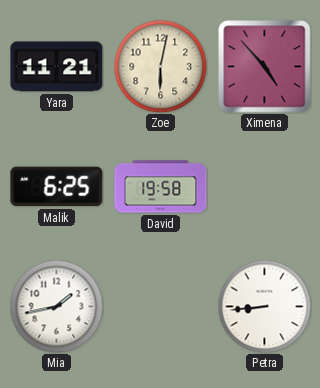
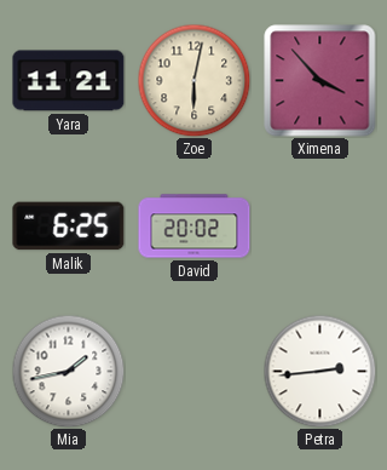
Ximena: 4:53 -> 3:53
David: 19:58 -> 20:02
Petra: 8:44 -> 2:44
